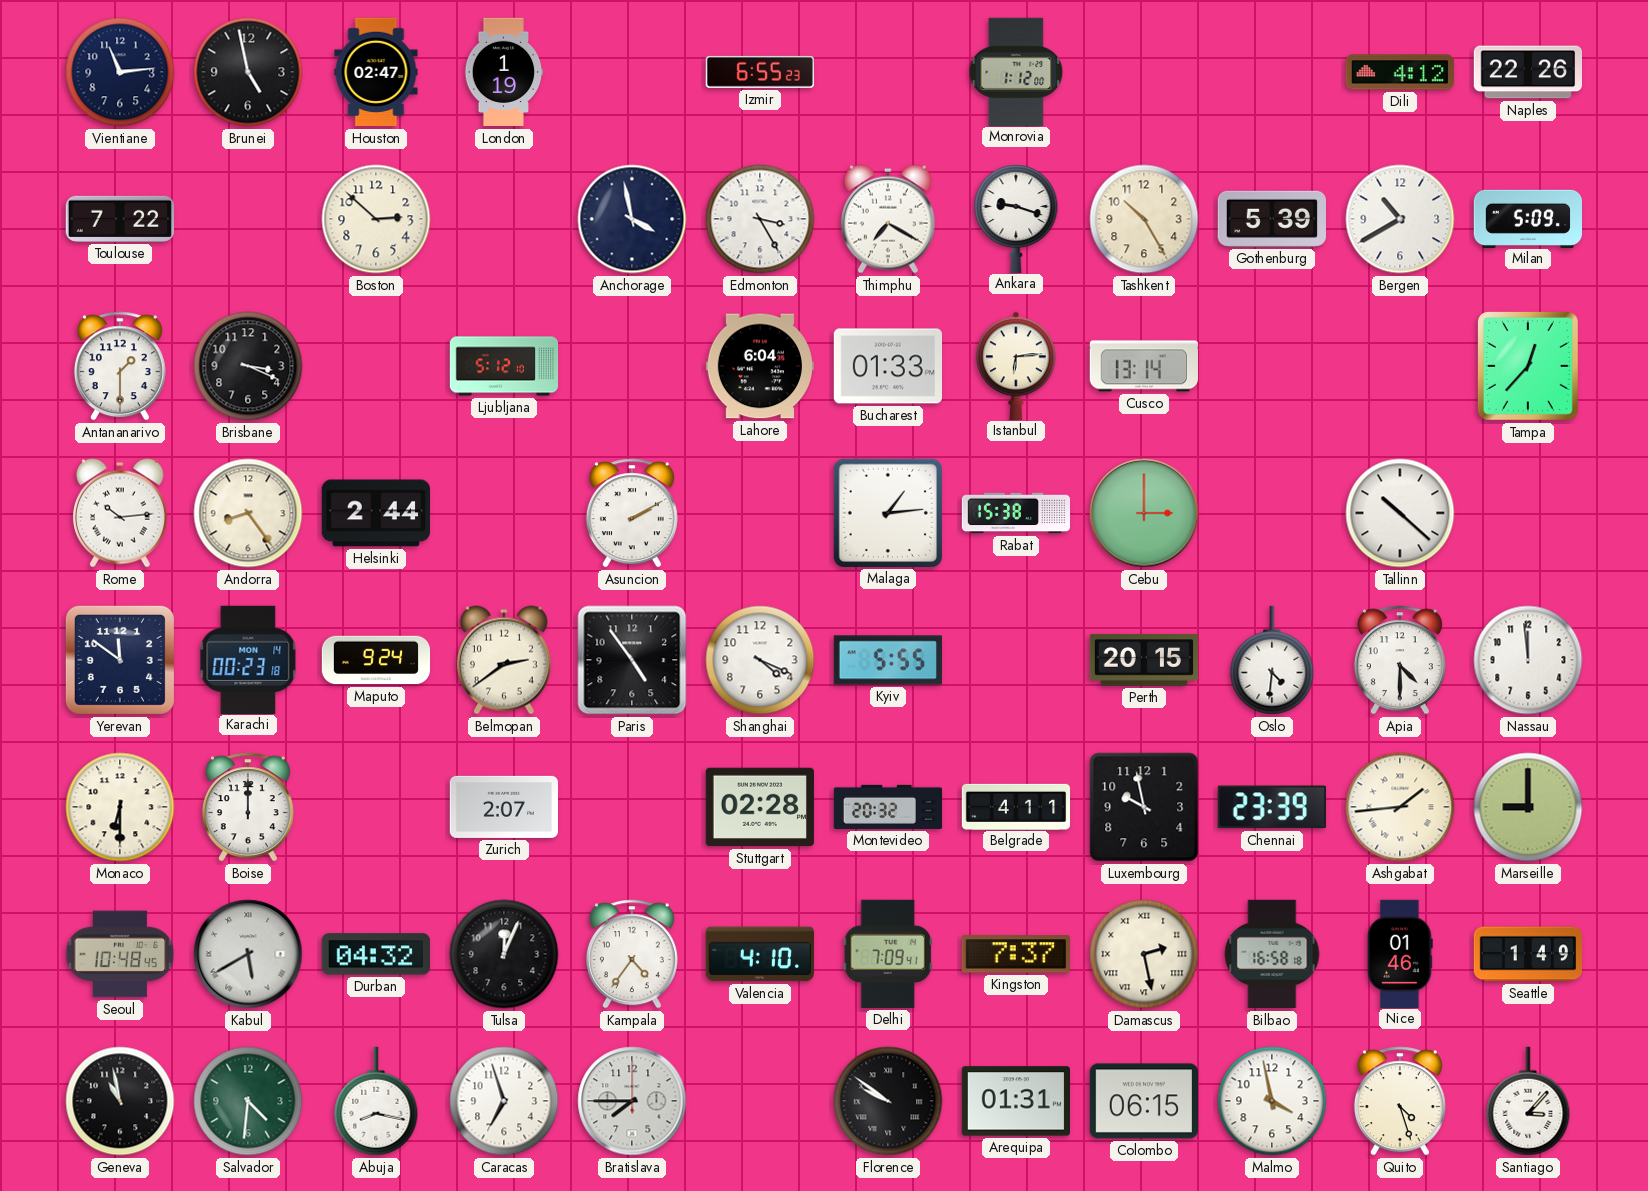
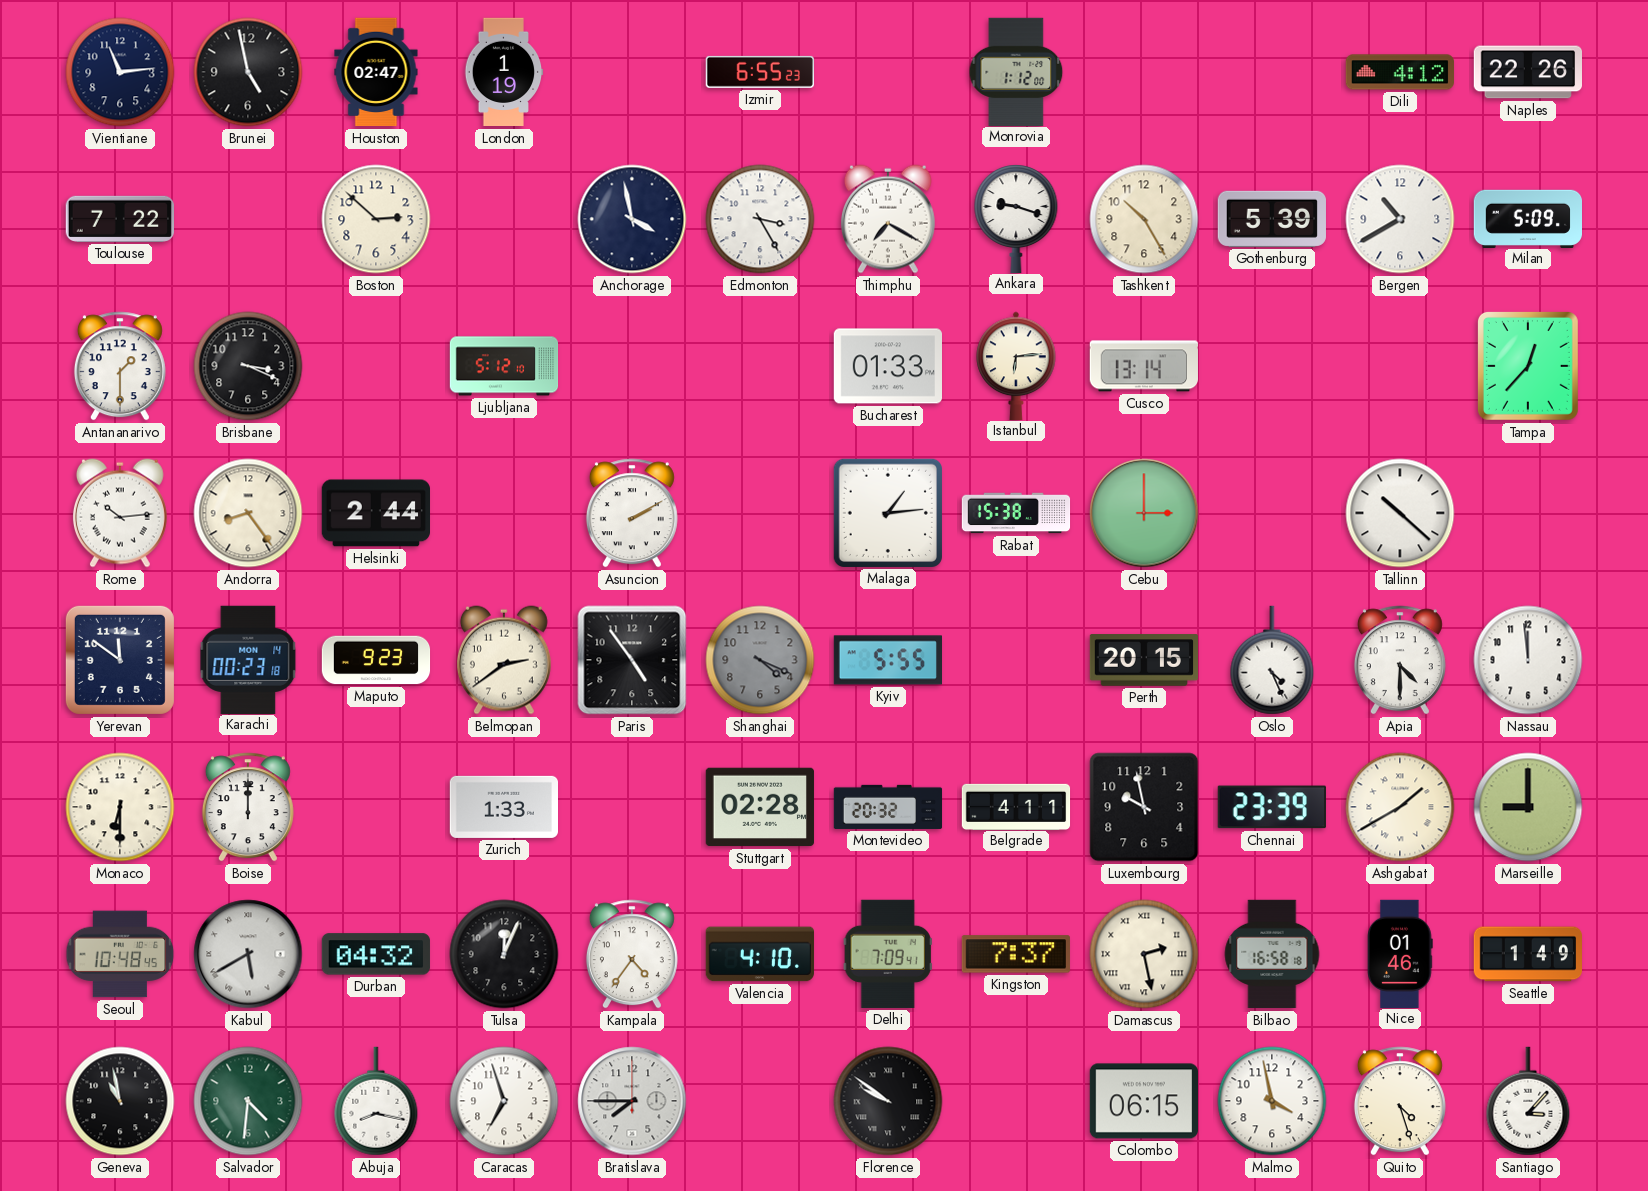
Lahore: 6:04 -> none
Maputo: 9:24 -> 9:23
Shanghai dial: white -> grey
Oslo: 4:31 -> 4:26
Zurich: 2:07 -> 1:33
Ashgabat: 1:44 -> 1:40
Arequipa: 01:31 -> none
